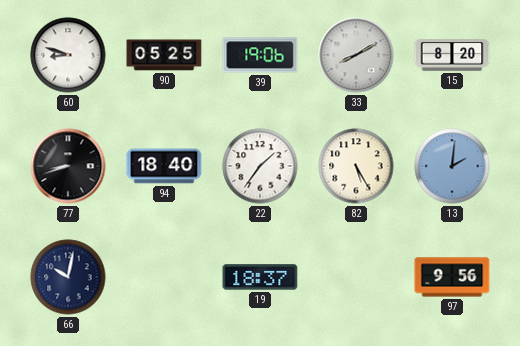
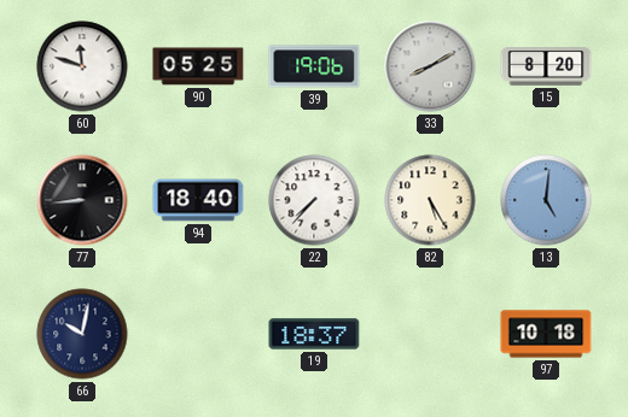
60: 8:48 -> 11:48
77: 8:42 -> 8:44
22: 1:36 -> 7:37
13: 2:01 -> 5:01
97: 9:56 -> 10:18
